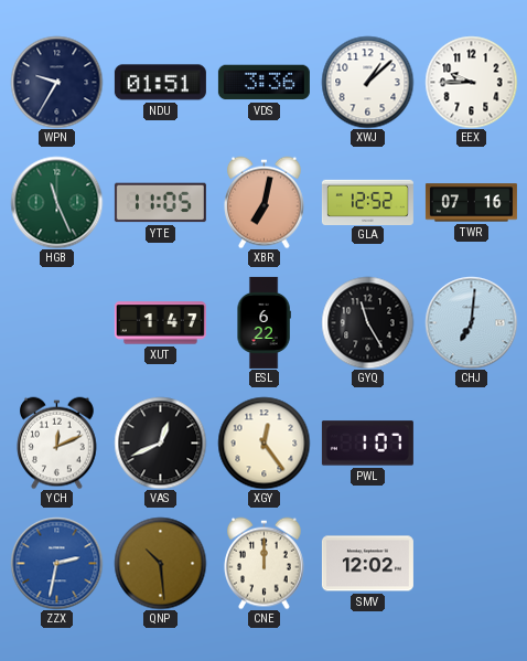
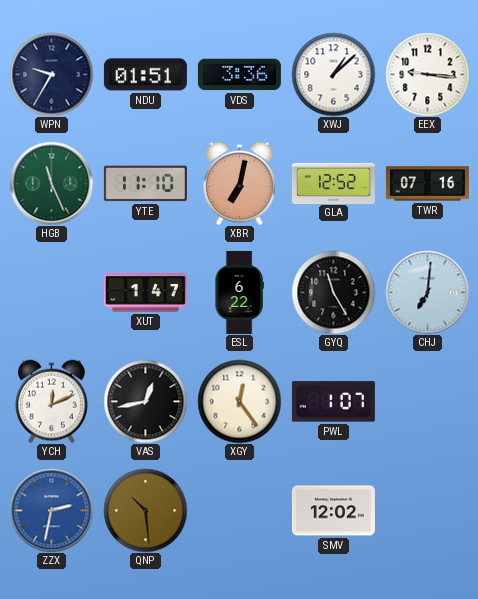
EEX: 9:45 -> 9:16
YTE: 11:05 -> 11:10
VAS: 12:41 -> 12:43
CNE: 12:00 -> none
